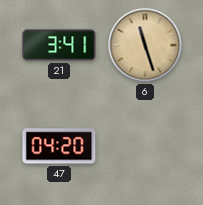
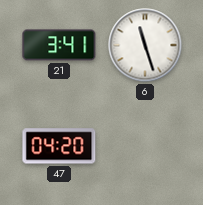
6 dial: champagne -> white
